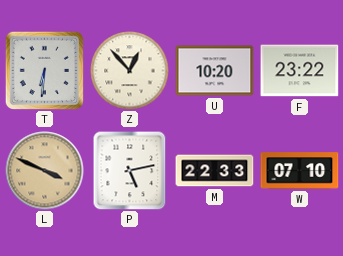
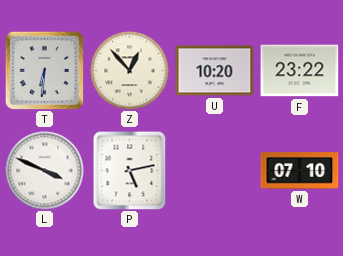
L dial: champagne -> white
M: 22:33 -> none
